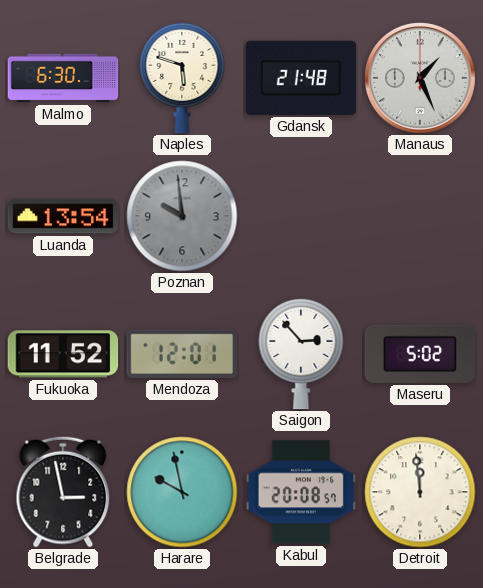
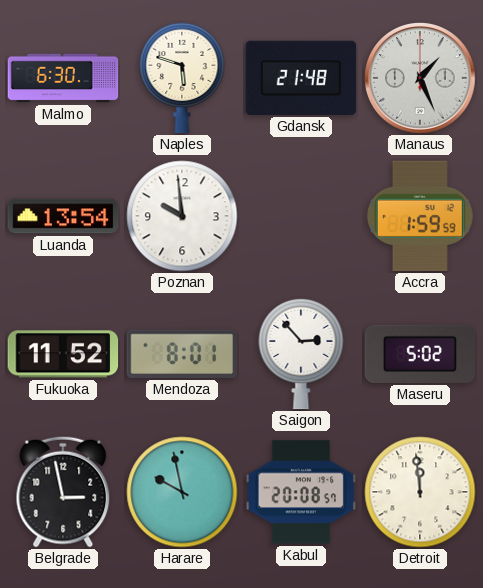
Poznan dial: grey -> white
Accra: none -> 1:59
Mendoza: 12:01 -> 8:01
